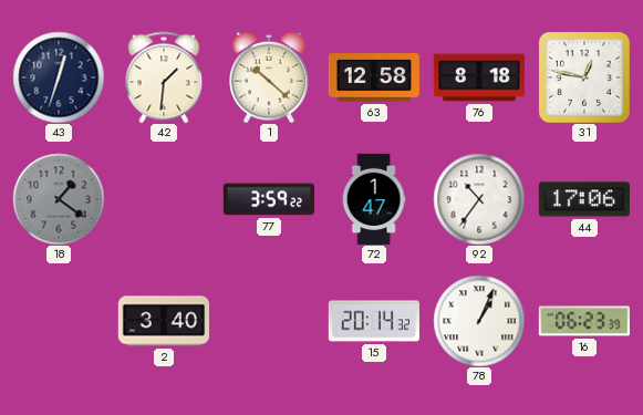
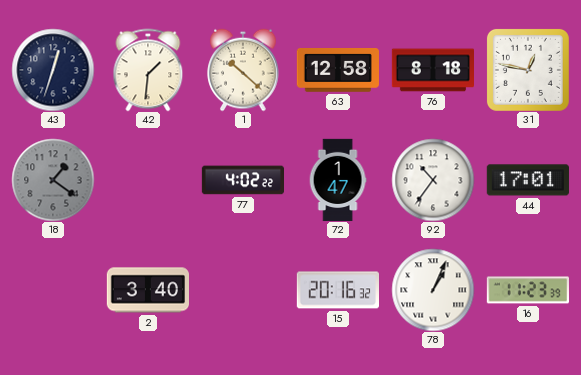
77: 3:59 -> 4:02
44: 17:06 -> 17:01
15: 20:14 -> 20:16
16: 06:23 -> 11:23
